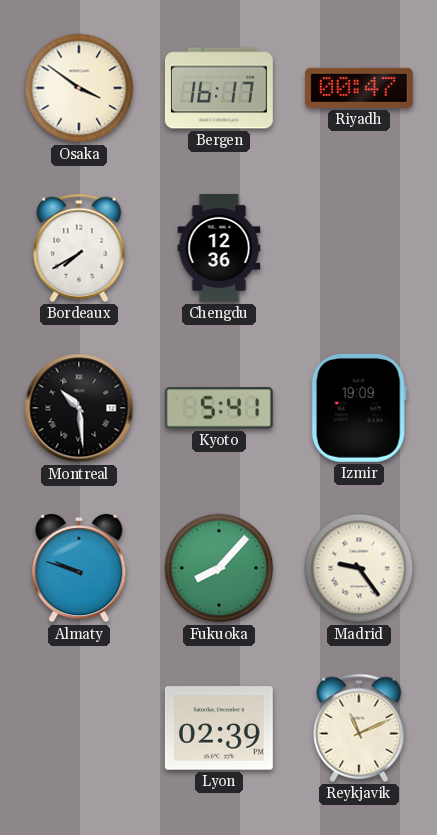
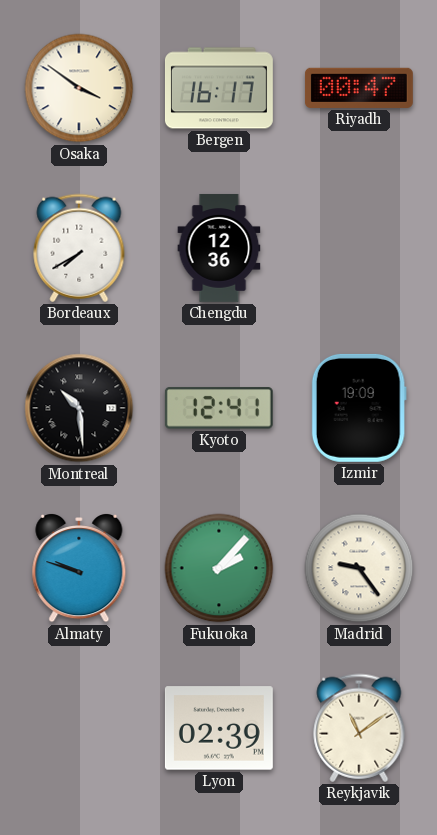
Kyoto: 5:41 -> 12:41
Fukuoka: 8:07 -> 2:07
Reykjavik: 11:11 -> 11:09
